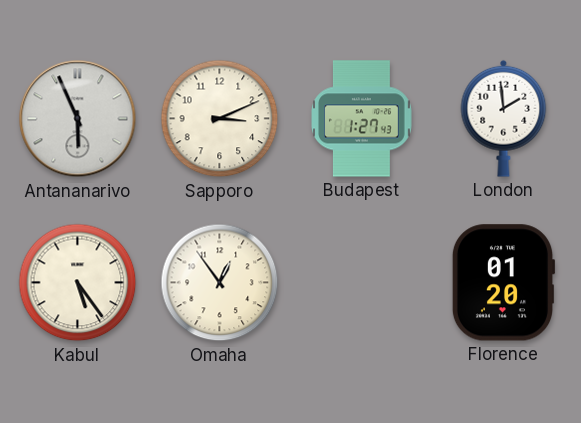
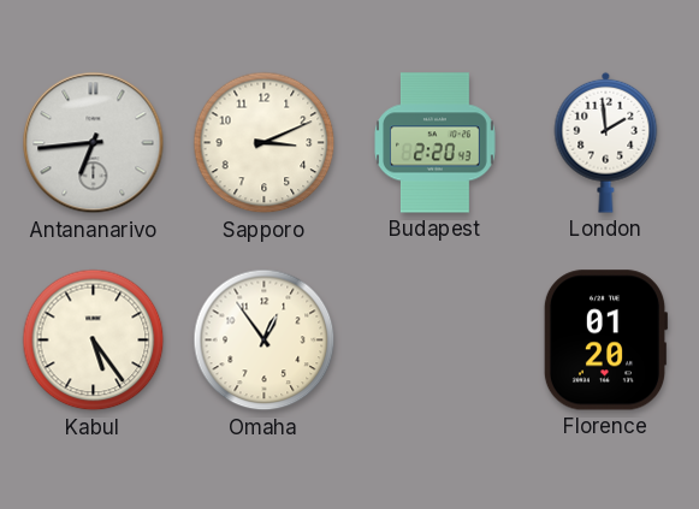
Antananarivo: 5:56 -> 6:44
Budapest: 1:27 -> 2:20
